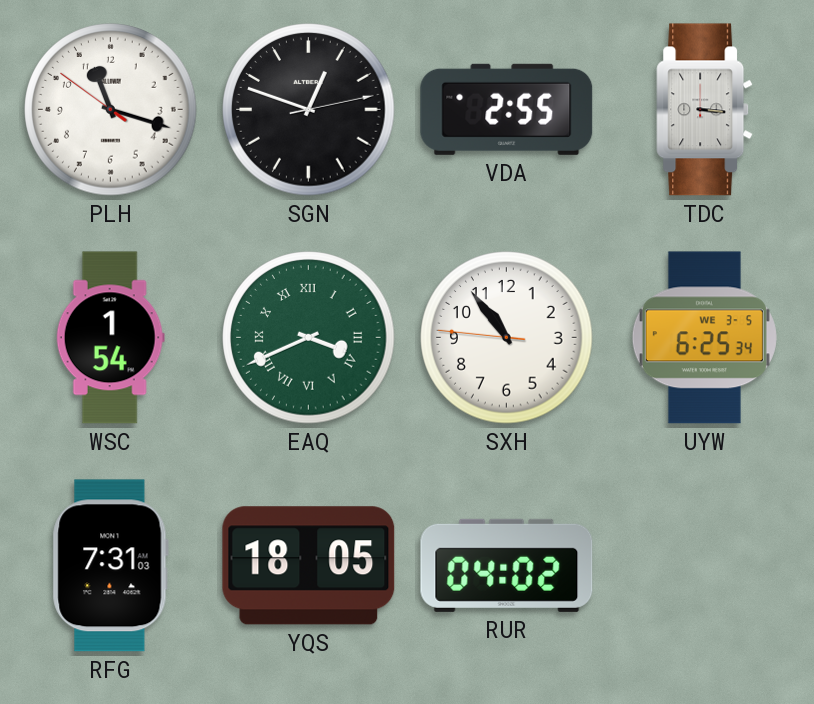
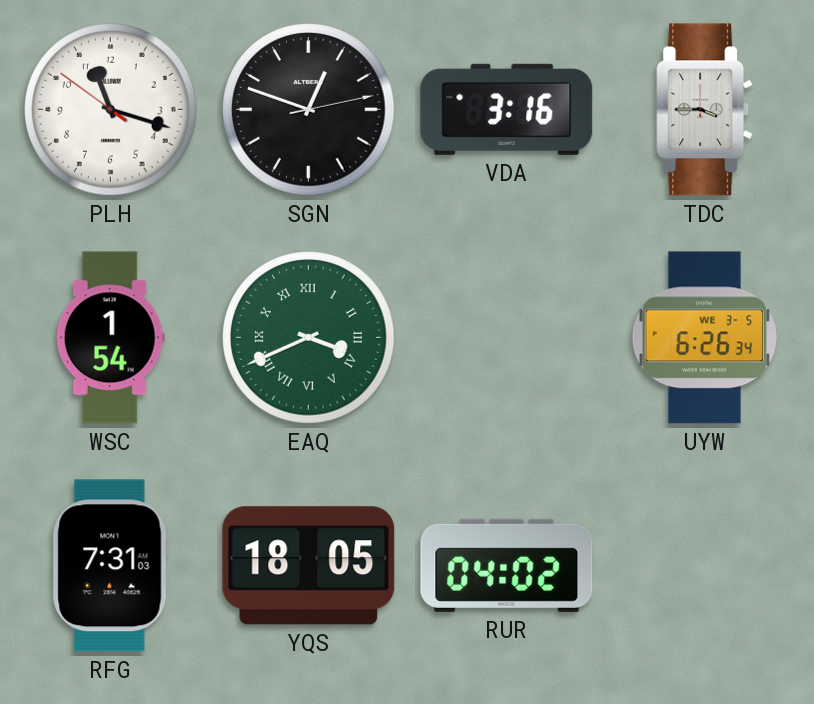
VDA: 2:55 -> 3:16
TDC: 3:16 -> 3:45
SXH: 10:53 -> none
UYW: 6:25 -> 6:26
